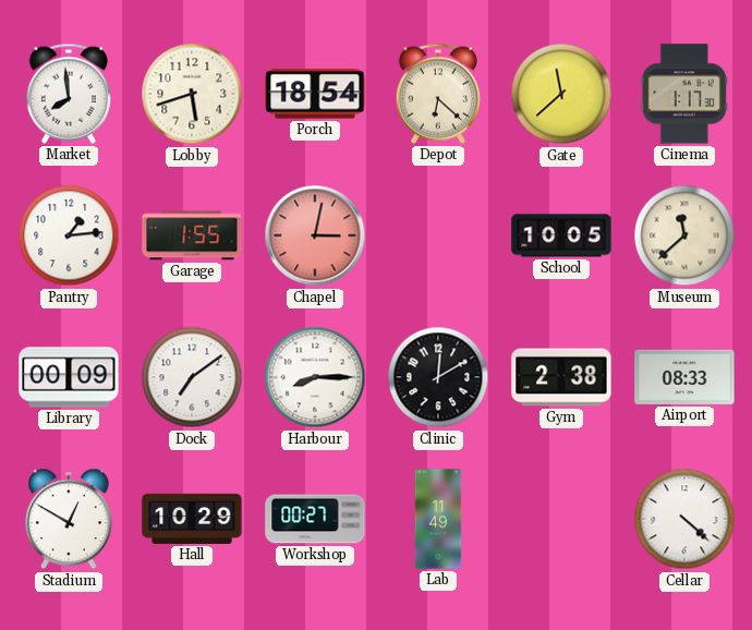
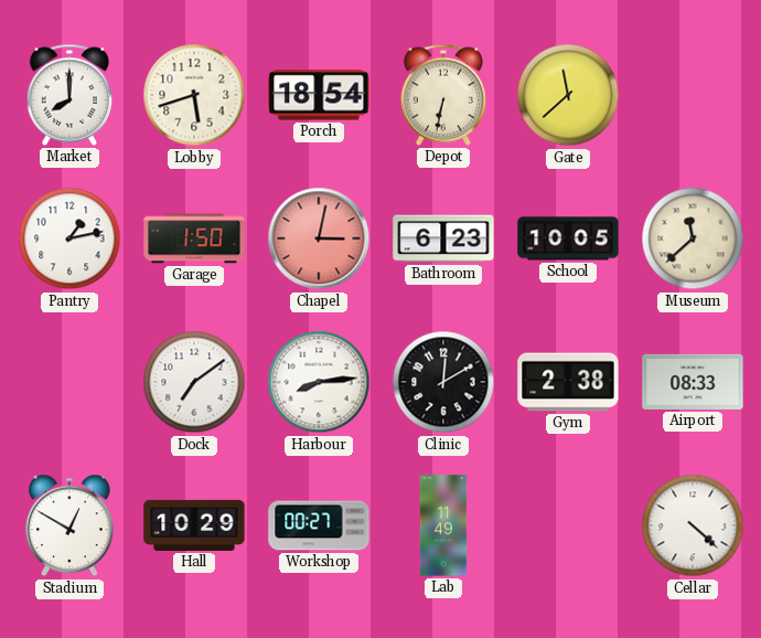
Market: 7:59 -> 8:00
Depot: 6:22 -> 6:32
Cinema: 1:17 -> none
Pantry: 1:14 -> 1:13
Garage: 1:55 -> 1:50
Bathroom: none -> 6:23
Library: 00:09 -> none
Harbour: 8:15 -> 8:14
